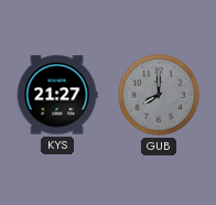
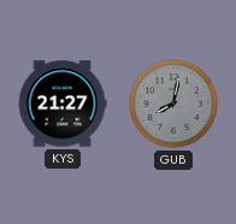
GUB: 8:00 -> 8:02
